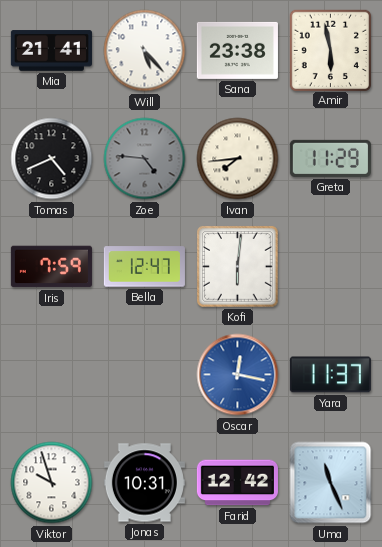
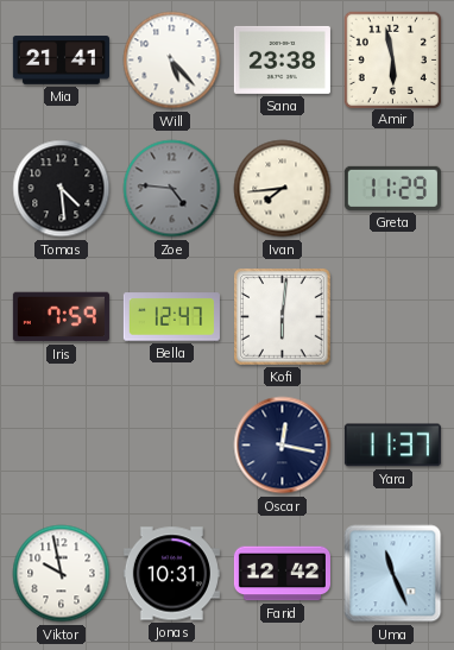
Tomas: 4:41 -> 4:29
Oscar dial: blue -> navy
Viktor: 9:57 -> 9:58
